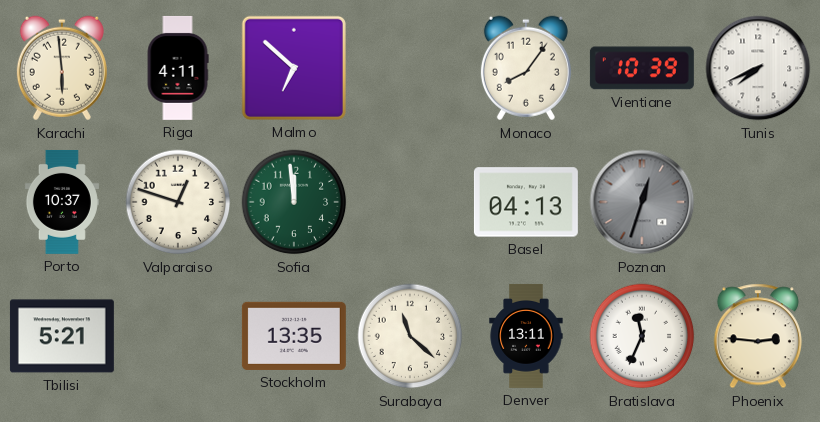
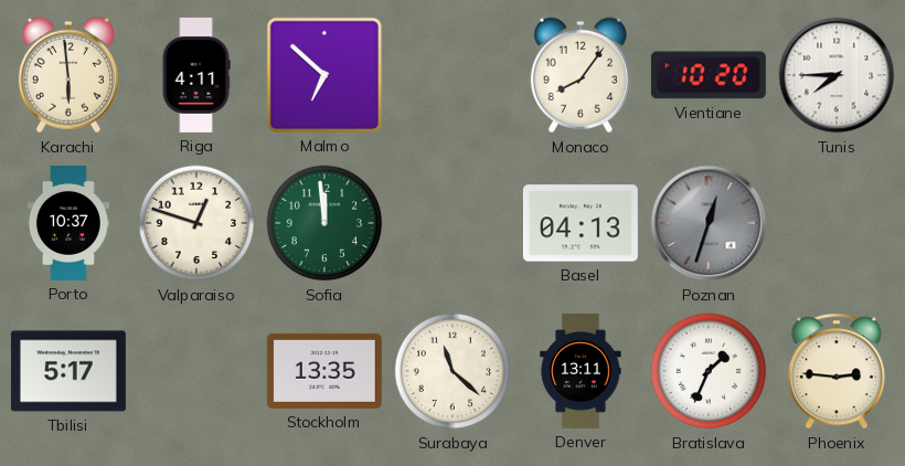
Vientiane: 10:39 -> 10:20
Tunis: 7:41 -> 7:45
Tbilisi: 5:21 -> 5:17
Bratislava: 11:34 -> 1:34
